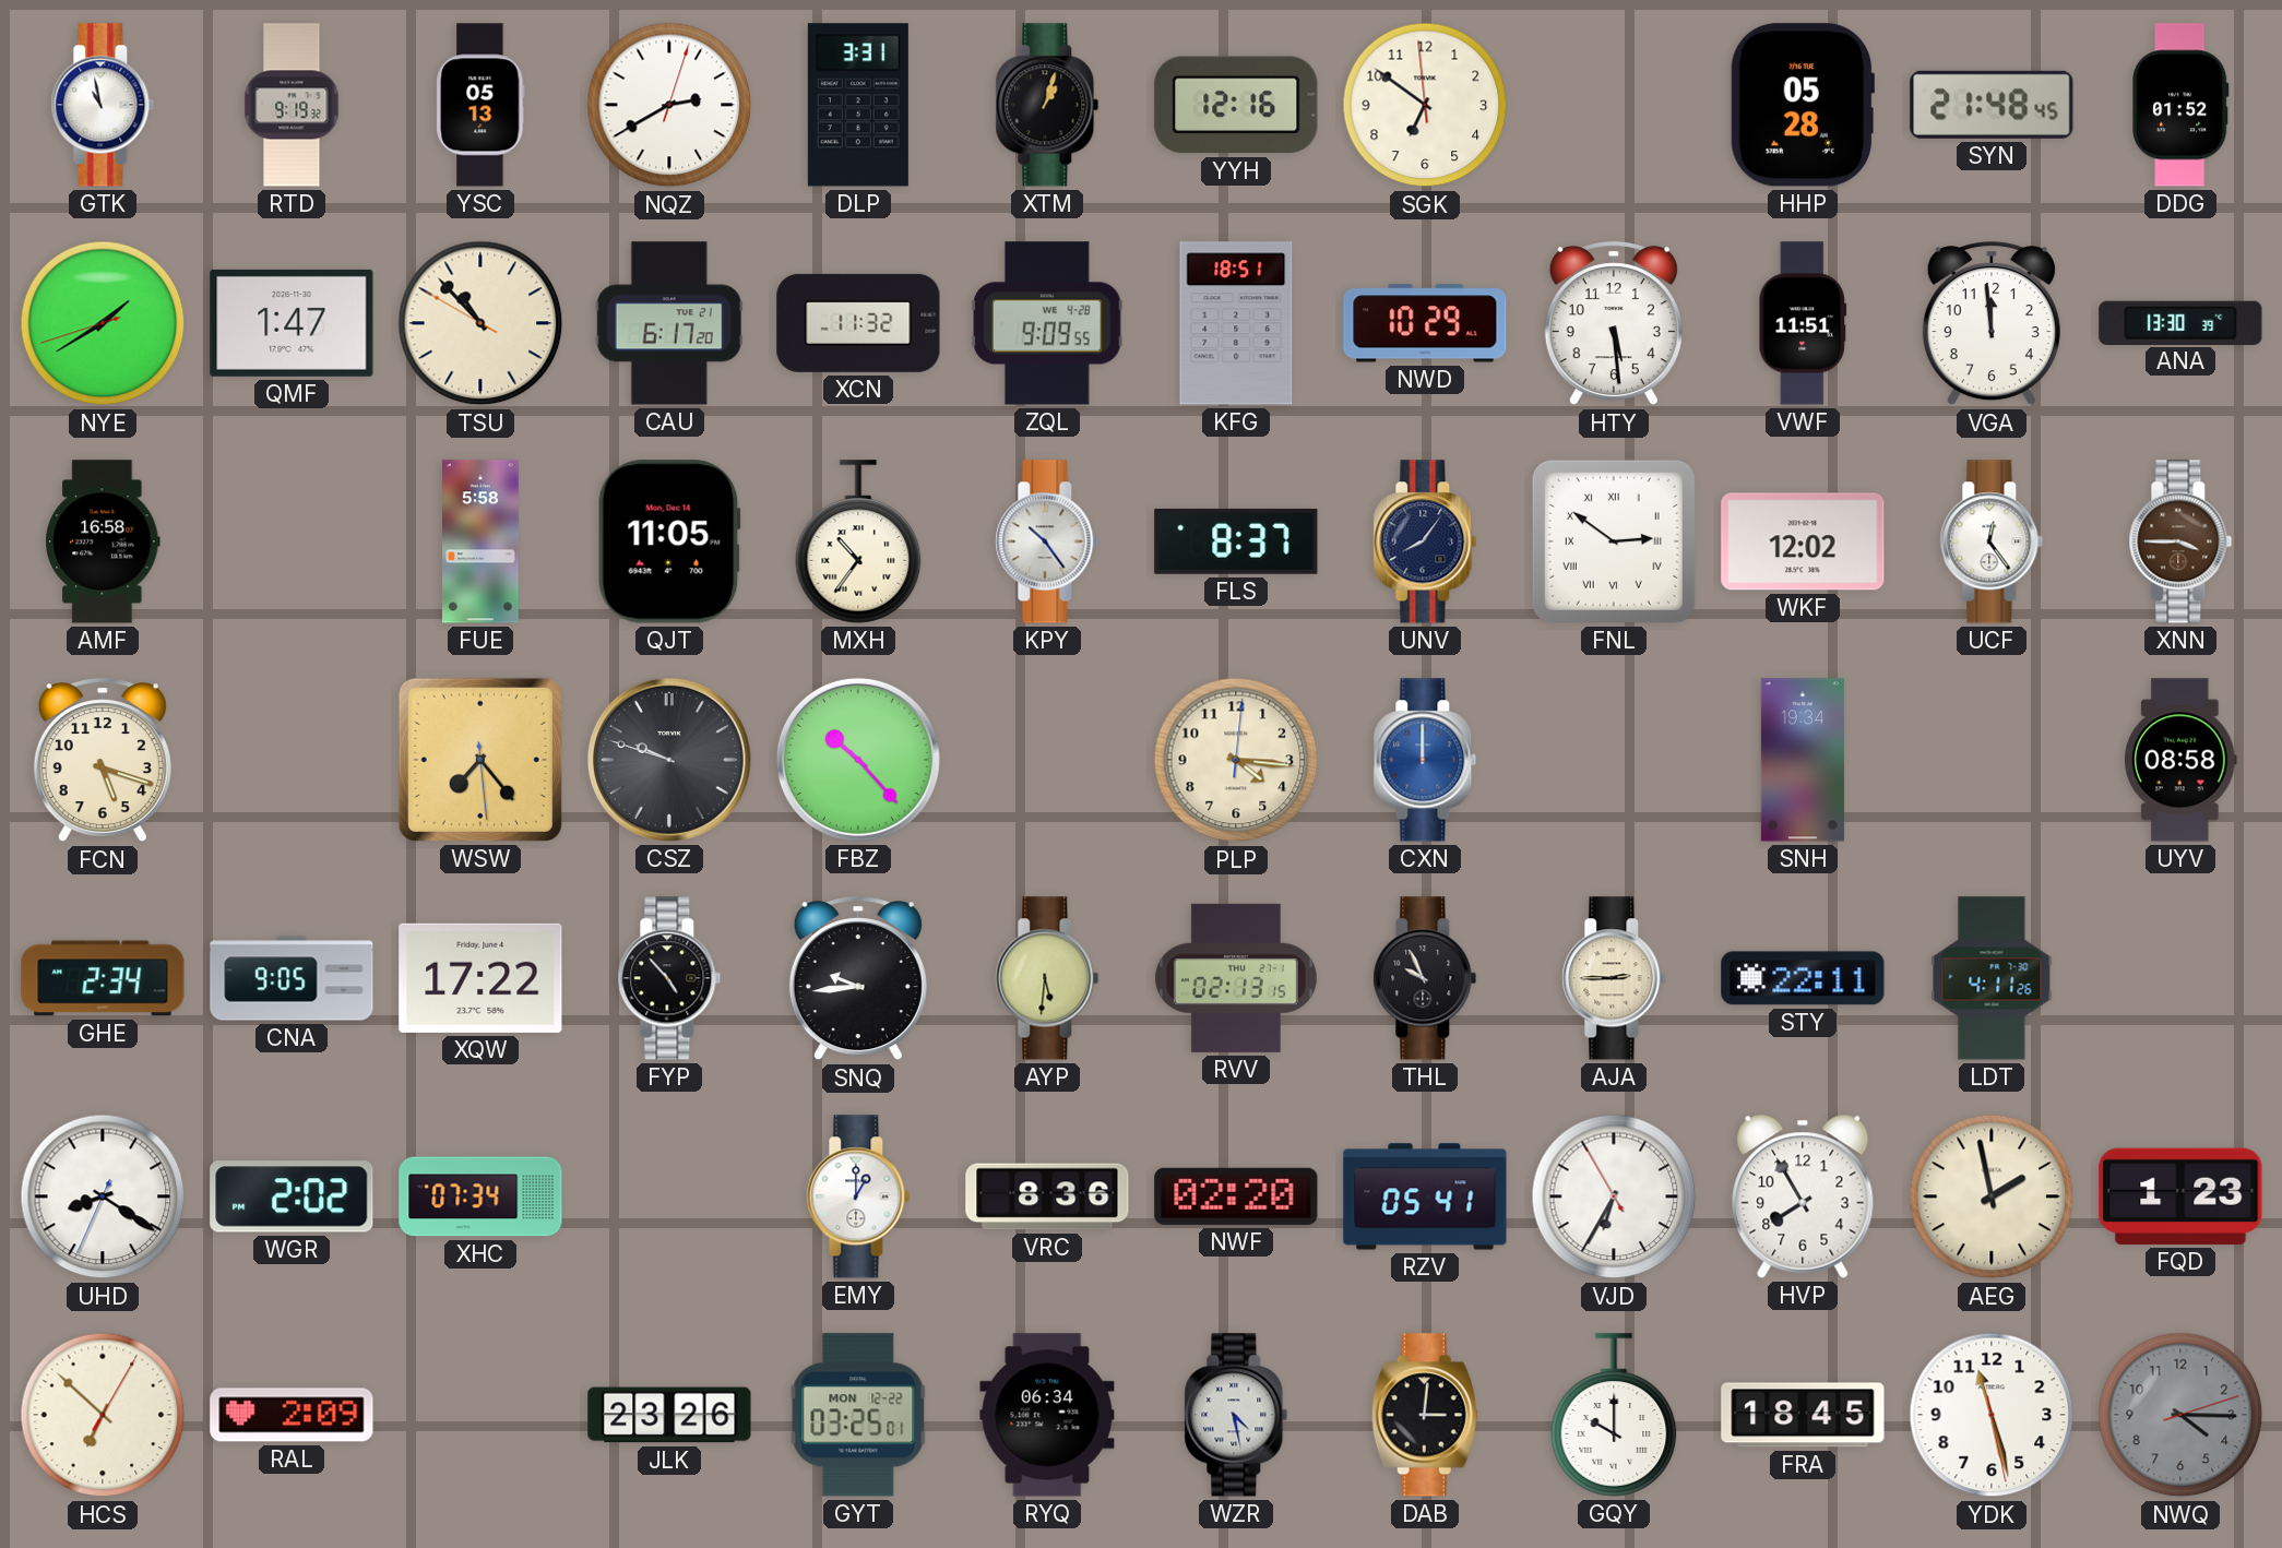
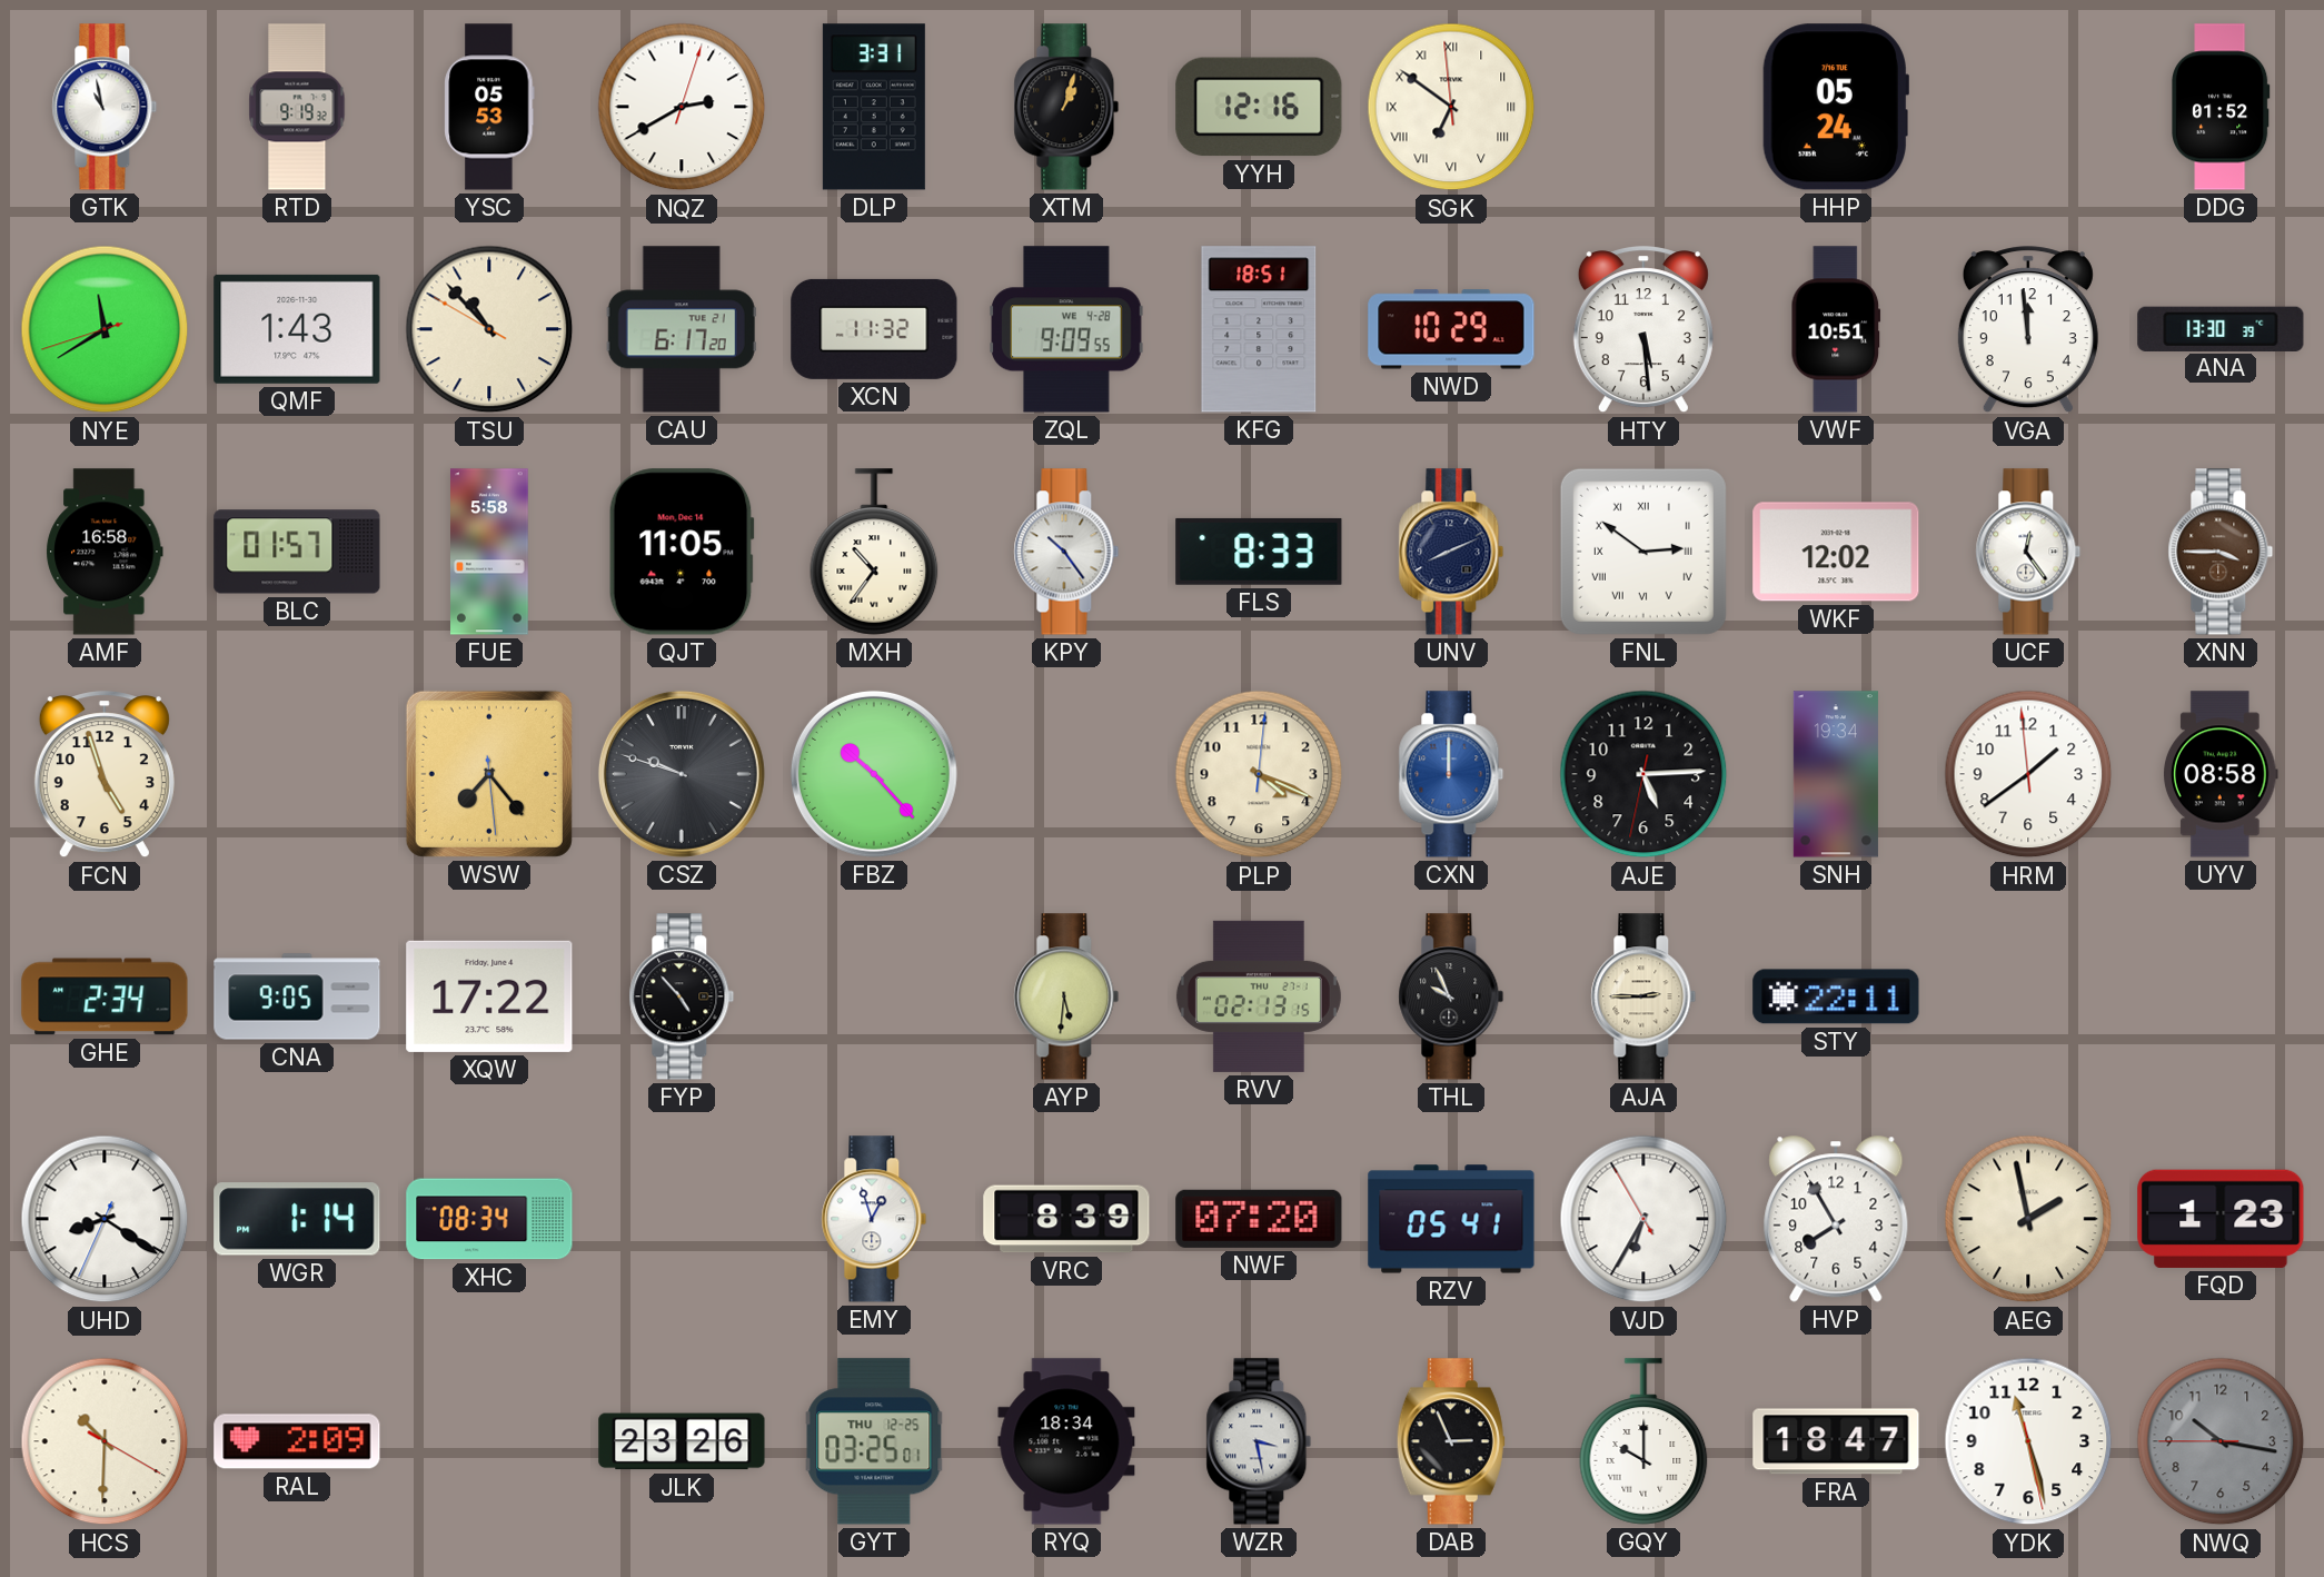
YSC: 05:13 -> 05:53
SGK numerals: Arabic -> Roman
HHP: 05:28 -> 05:24
SYN: 21:48 -> none
NYE: 1:39 -> 11:39
QMF: 1:47 -> 1:43
VWF: 11:51 -> 10:51
BLC: none -> 01:57
FLS: 8:37 -> 8:33
UNV: 8:06 -> 8:11
FCN: 5:18 -> 4:57
PLP: 4:16 -> 4:19
AJE: none -> 5:14
HRM: none -> 1:38
SNQ: 9:44 -> none
LDT: 4:11 -> none
WGR: 2:02 -> 1:14
XHC: 07:34 -> 08:34
EMY: 1:00 -> 12:57
VRC: 8:36 -> 8:39
NWF: 02:20 -> 07:20
HCS: 6:52 -> 10:30
GYT date: MON 12-22 -> THU 12-25
RYQ: 06:34 -> 18:34
WZR: 4:28 -> 3:28
DAB: 3:01 -> 2:56
FRA: 18:45 -> 18:47
NWQ: 4:15 -> 10:16
